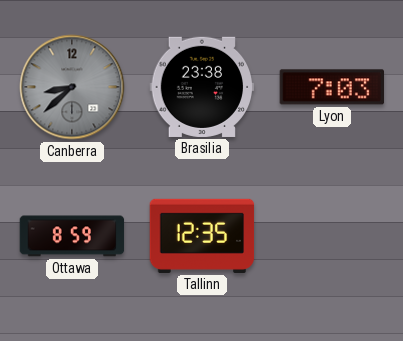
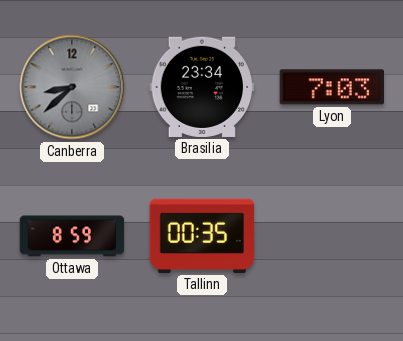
Brasilia: 23:38 -> 23:34
Tallinn: 12:35 -> 00:35
